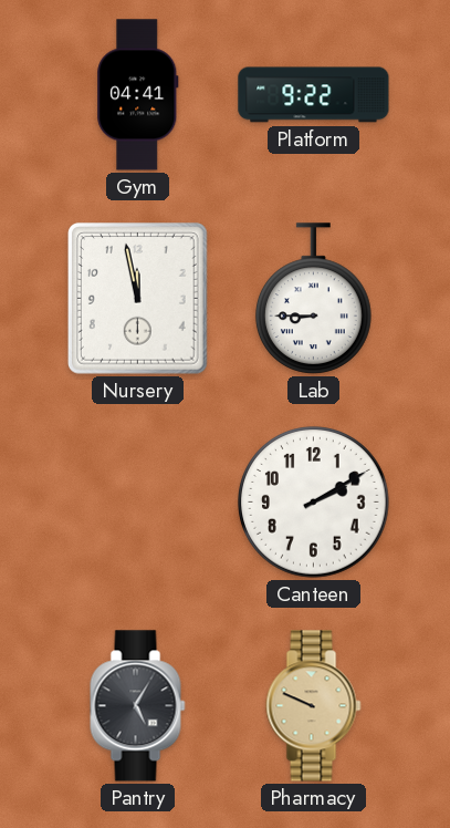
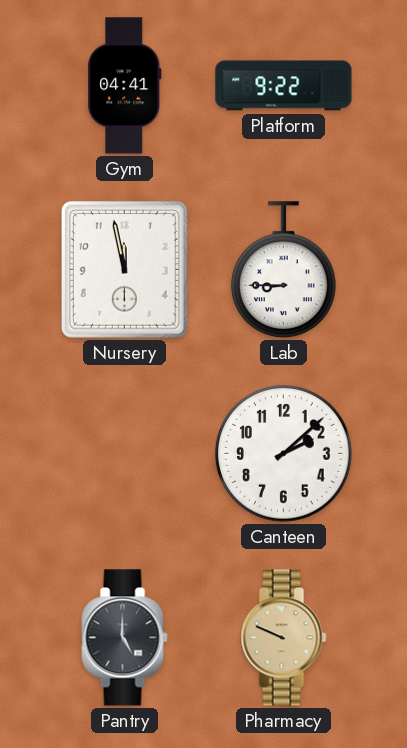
Canteen: 2:10 -> 2:08
Pantry: 5:05 -> 5:00
